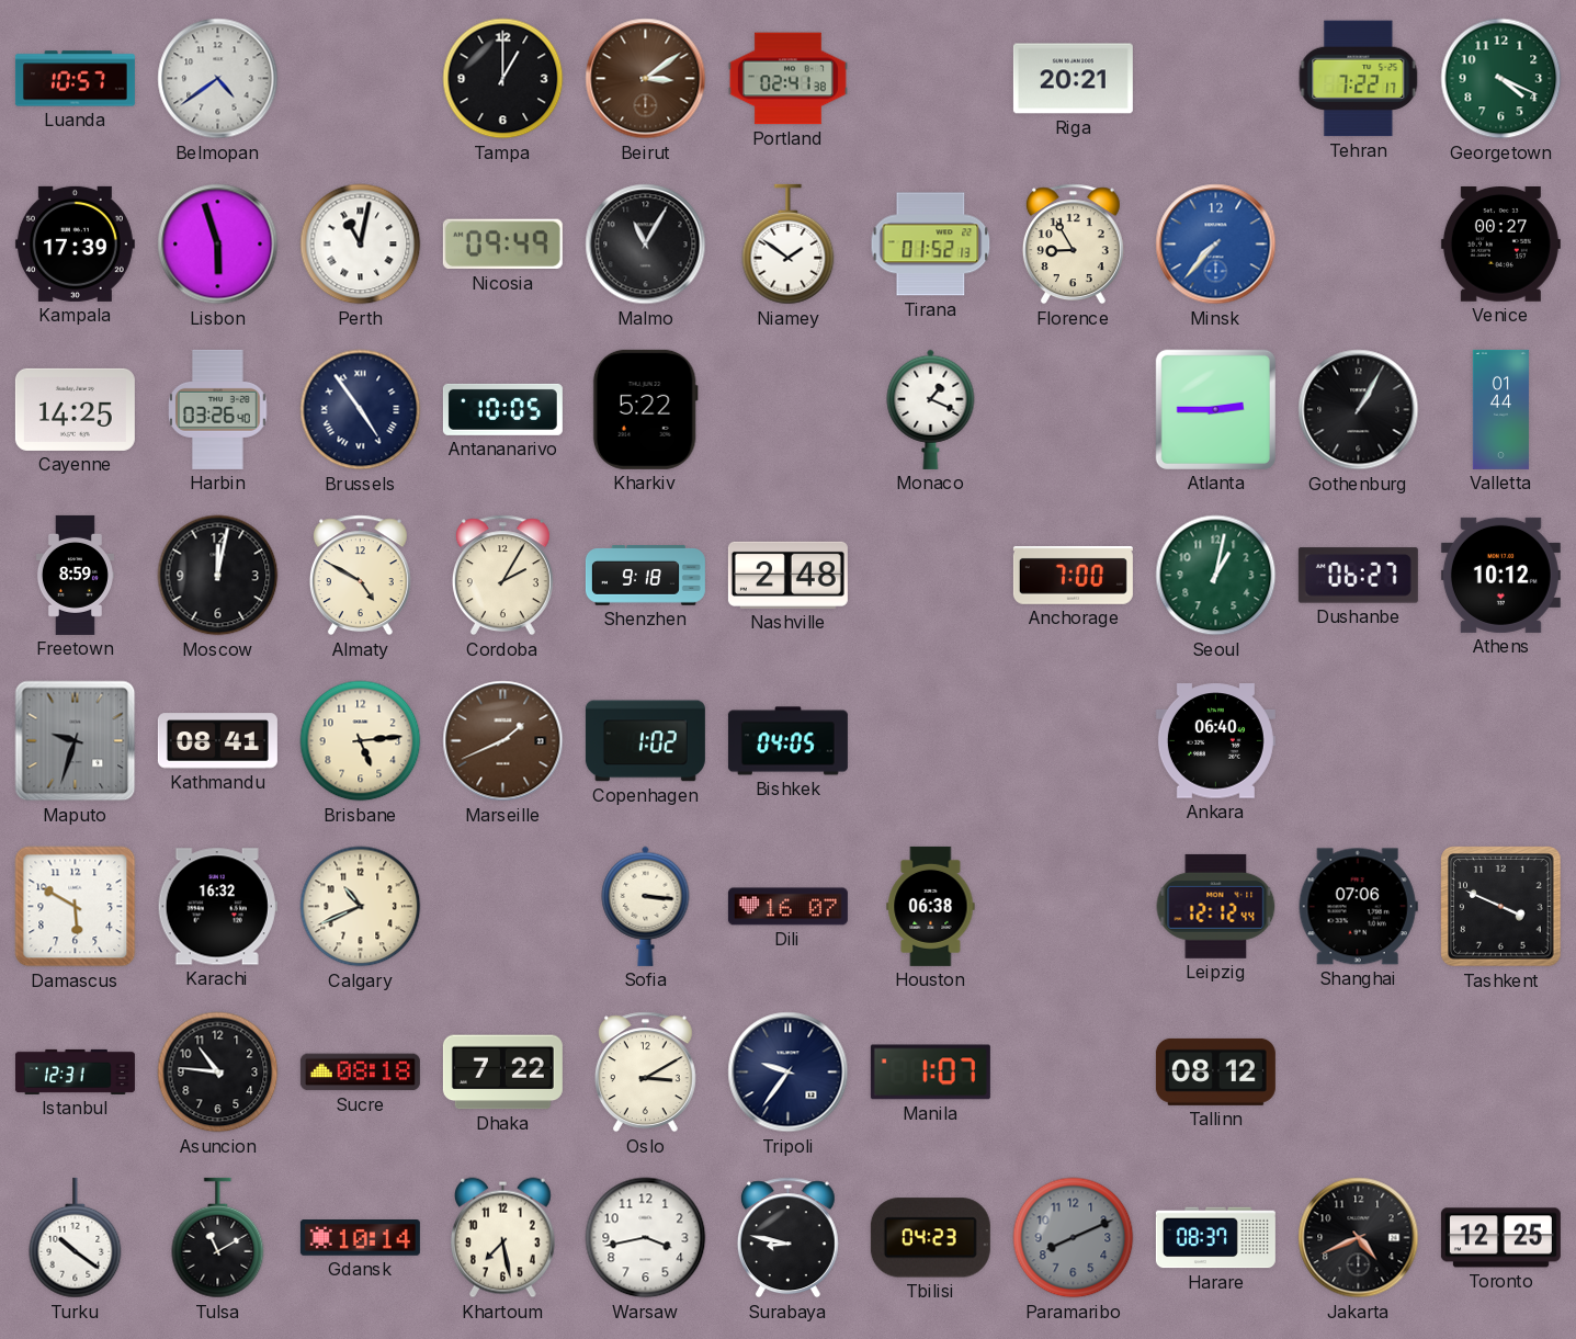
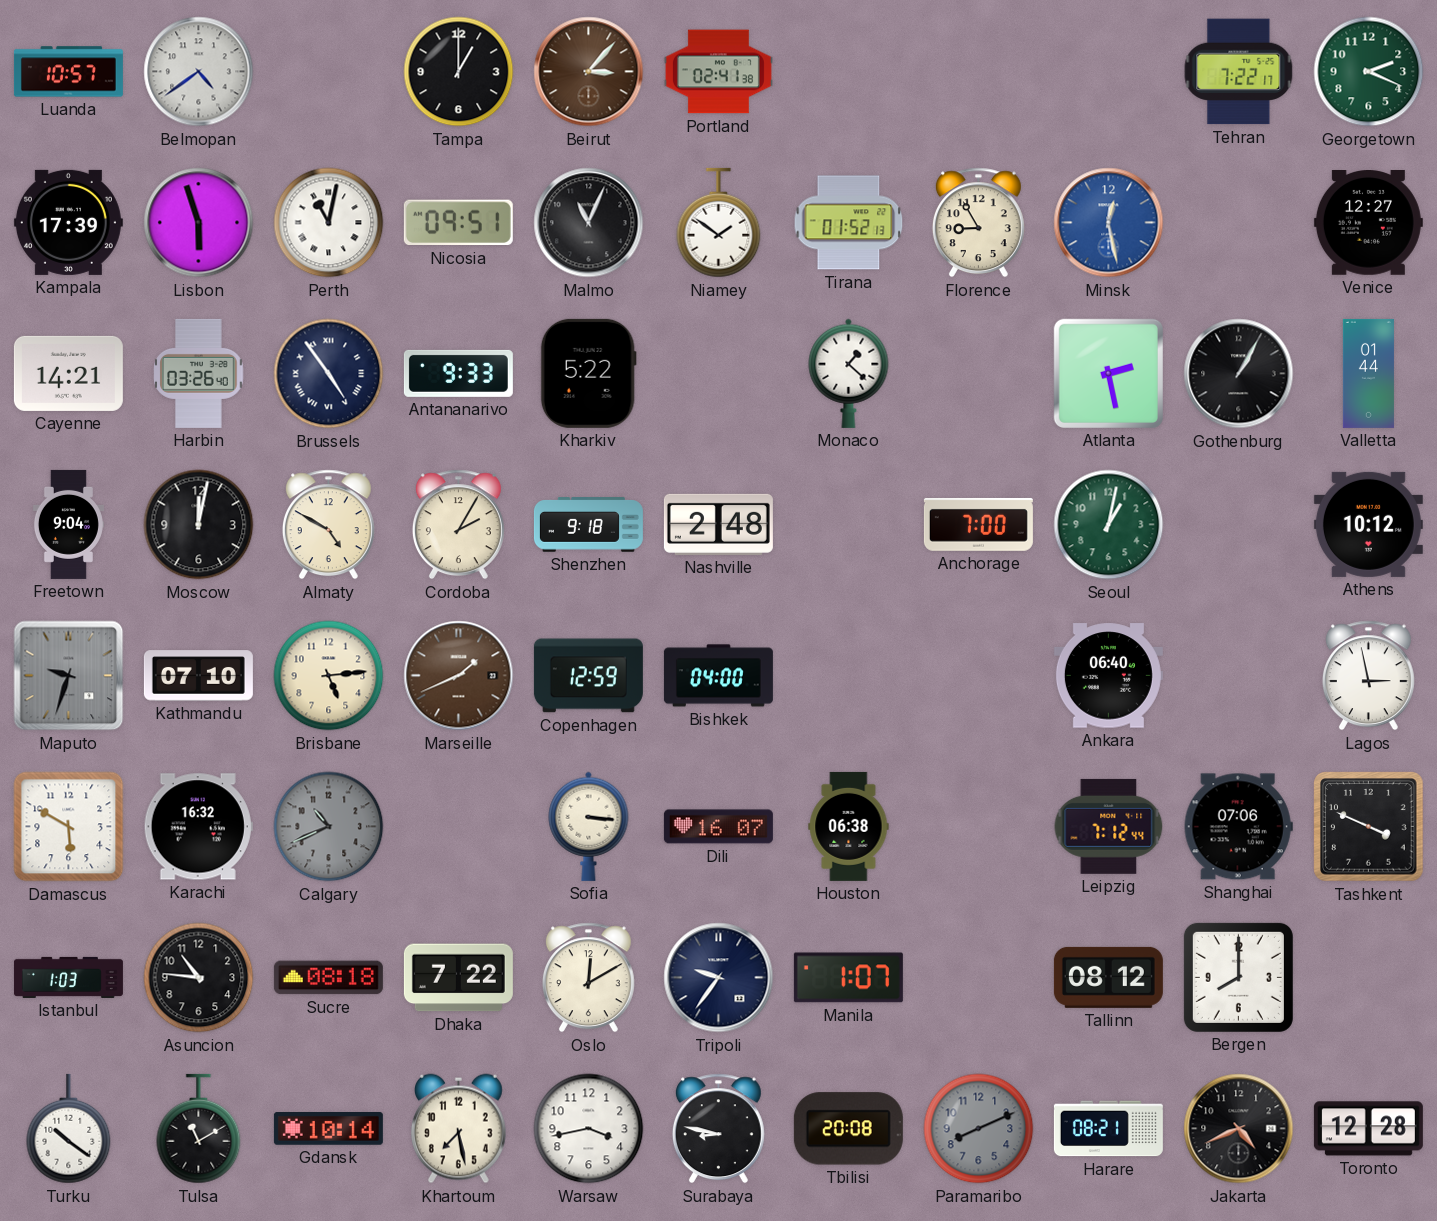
Beirut: 3:09 -> 3:07
Riga: 20:21 -> none
Georgetown: 4:19 -> 2:19
Nicosia: 09:49 -> 09:51
Malmo: 11:05 -> 11:04
Minsk: 7:37 -> 12:28
Venice: 00:27 -> 12:27
Cayenne: 14:25 -> 14:21
Antananarivo: 10:05 -> 9:33
Monaco: 1:19 -> 1:22
Atlanta: 2:45 -> 2:28
Freetown: 8:59 -> 9:04
Dushanbe: 06:27 -> none
Kathmandu: 08:41 -> 07:10
Copenhagen: 1:02 -> 12:59
Bishkek: 04:05 -> 04:00
Lagos: none -> 2:58
Calgary dial: cream -> grey
Leipzig: 12:12 -> 7:12
Istanbul: 12:31 -> 1:03
Oslo: 3:10 -> 12:10
Bergen: none -> 8:00
Tbilisi: 04:23 -> 20:08
Harare: 08:37 -> 08:21
Toronto: 12:25 -> 12:28
